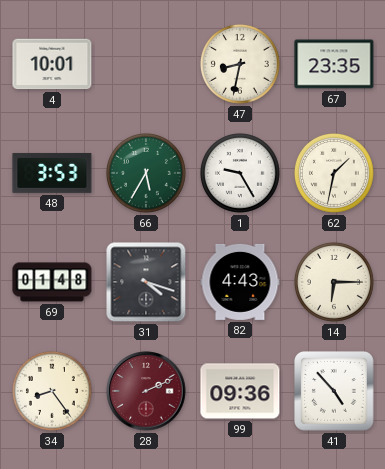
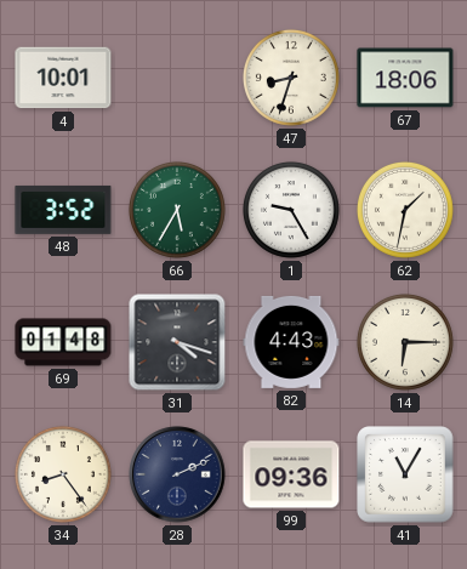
47: 8:32 -> 8:33
67: 23:35 -> 18:06
48: 3:53 -> 3:52
28 dial: burgundy -> navy
41: 4:53 -> 11:05
